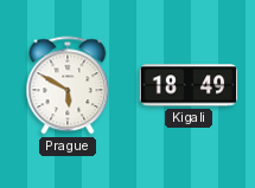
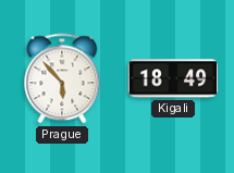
Prague: 5:50 -> 5:53
